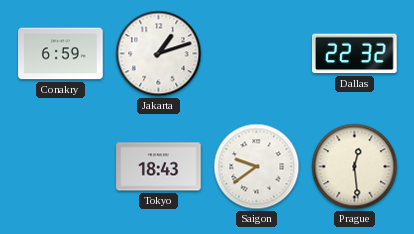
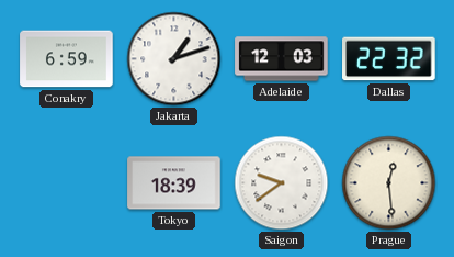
Adelaide: none -> 12:03
Tokyo: 18:43 -> 18:39
